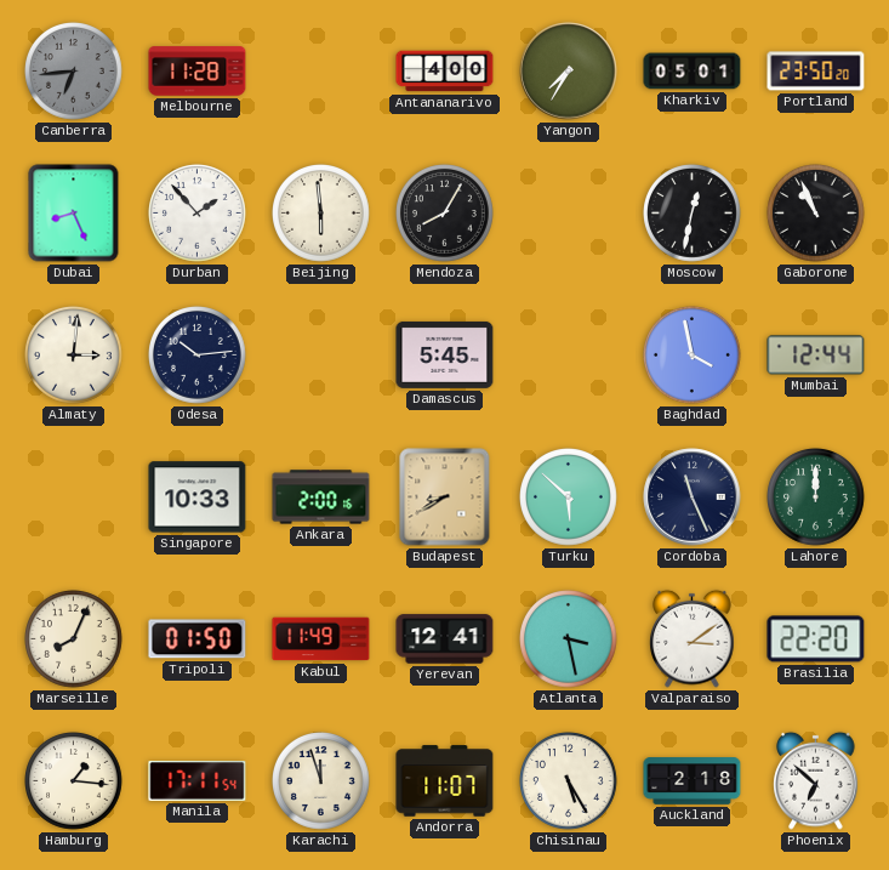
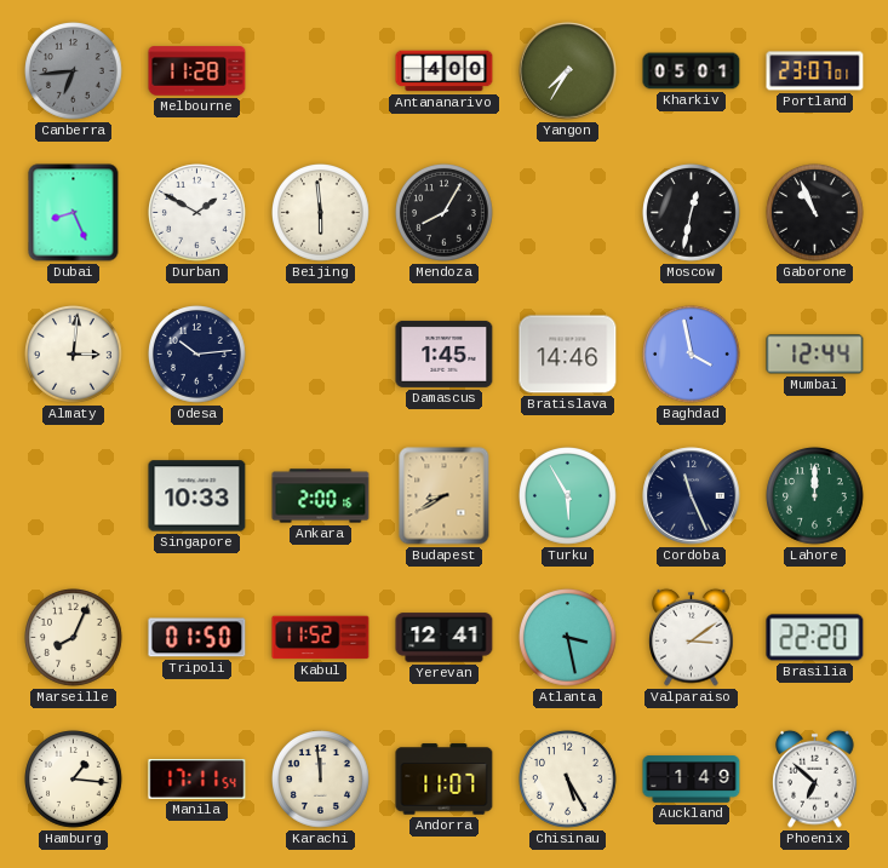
Portland: 23:50 -> 23:07
Durban: 1:53 -> 1:50
Damascus: 5:45 -> 1:45
Bratislava: none -> 14:46
Turku: 5:52 -> 5:55
Kabul: 11:49 -> 11:52
Karachi: 11:57 -> 11:59
Auckland: 2:18 -> 1:49
